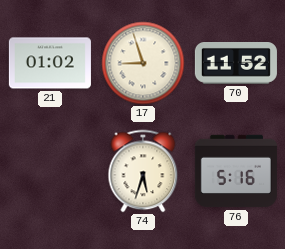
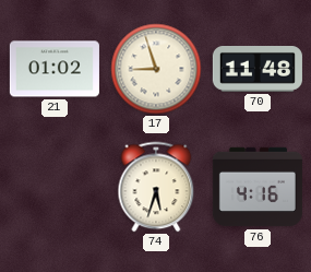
70: 11:52 -> 11:48
76: 5:16 -> 4:16
